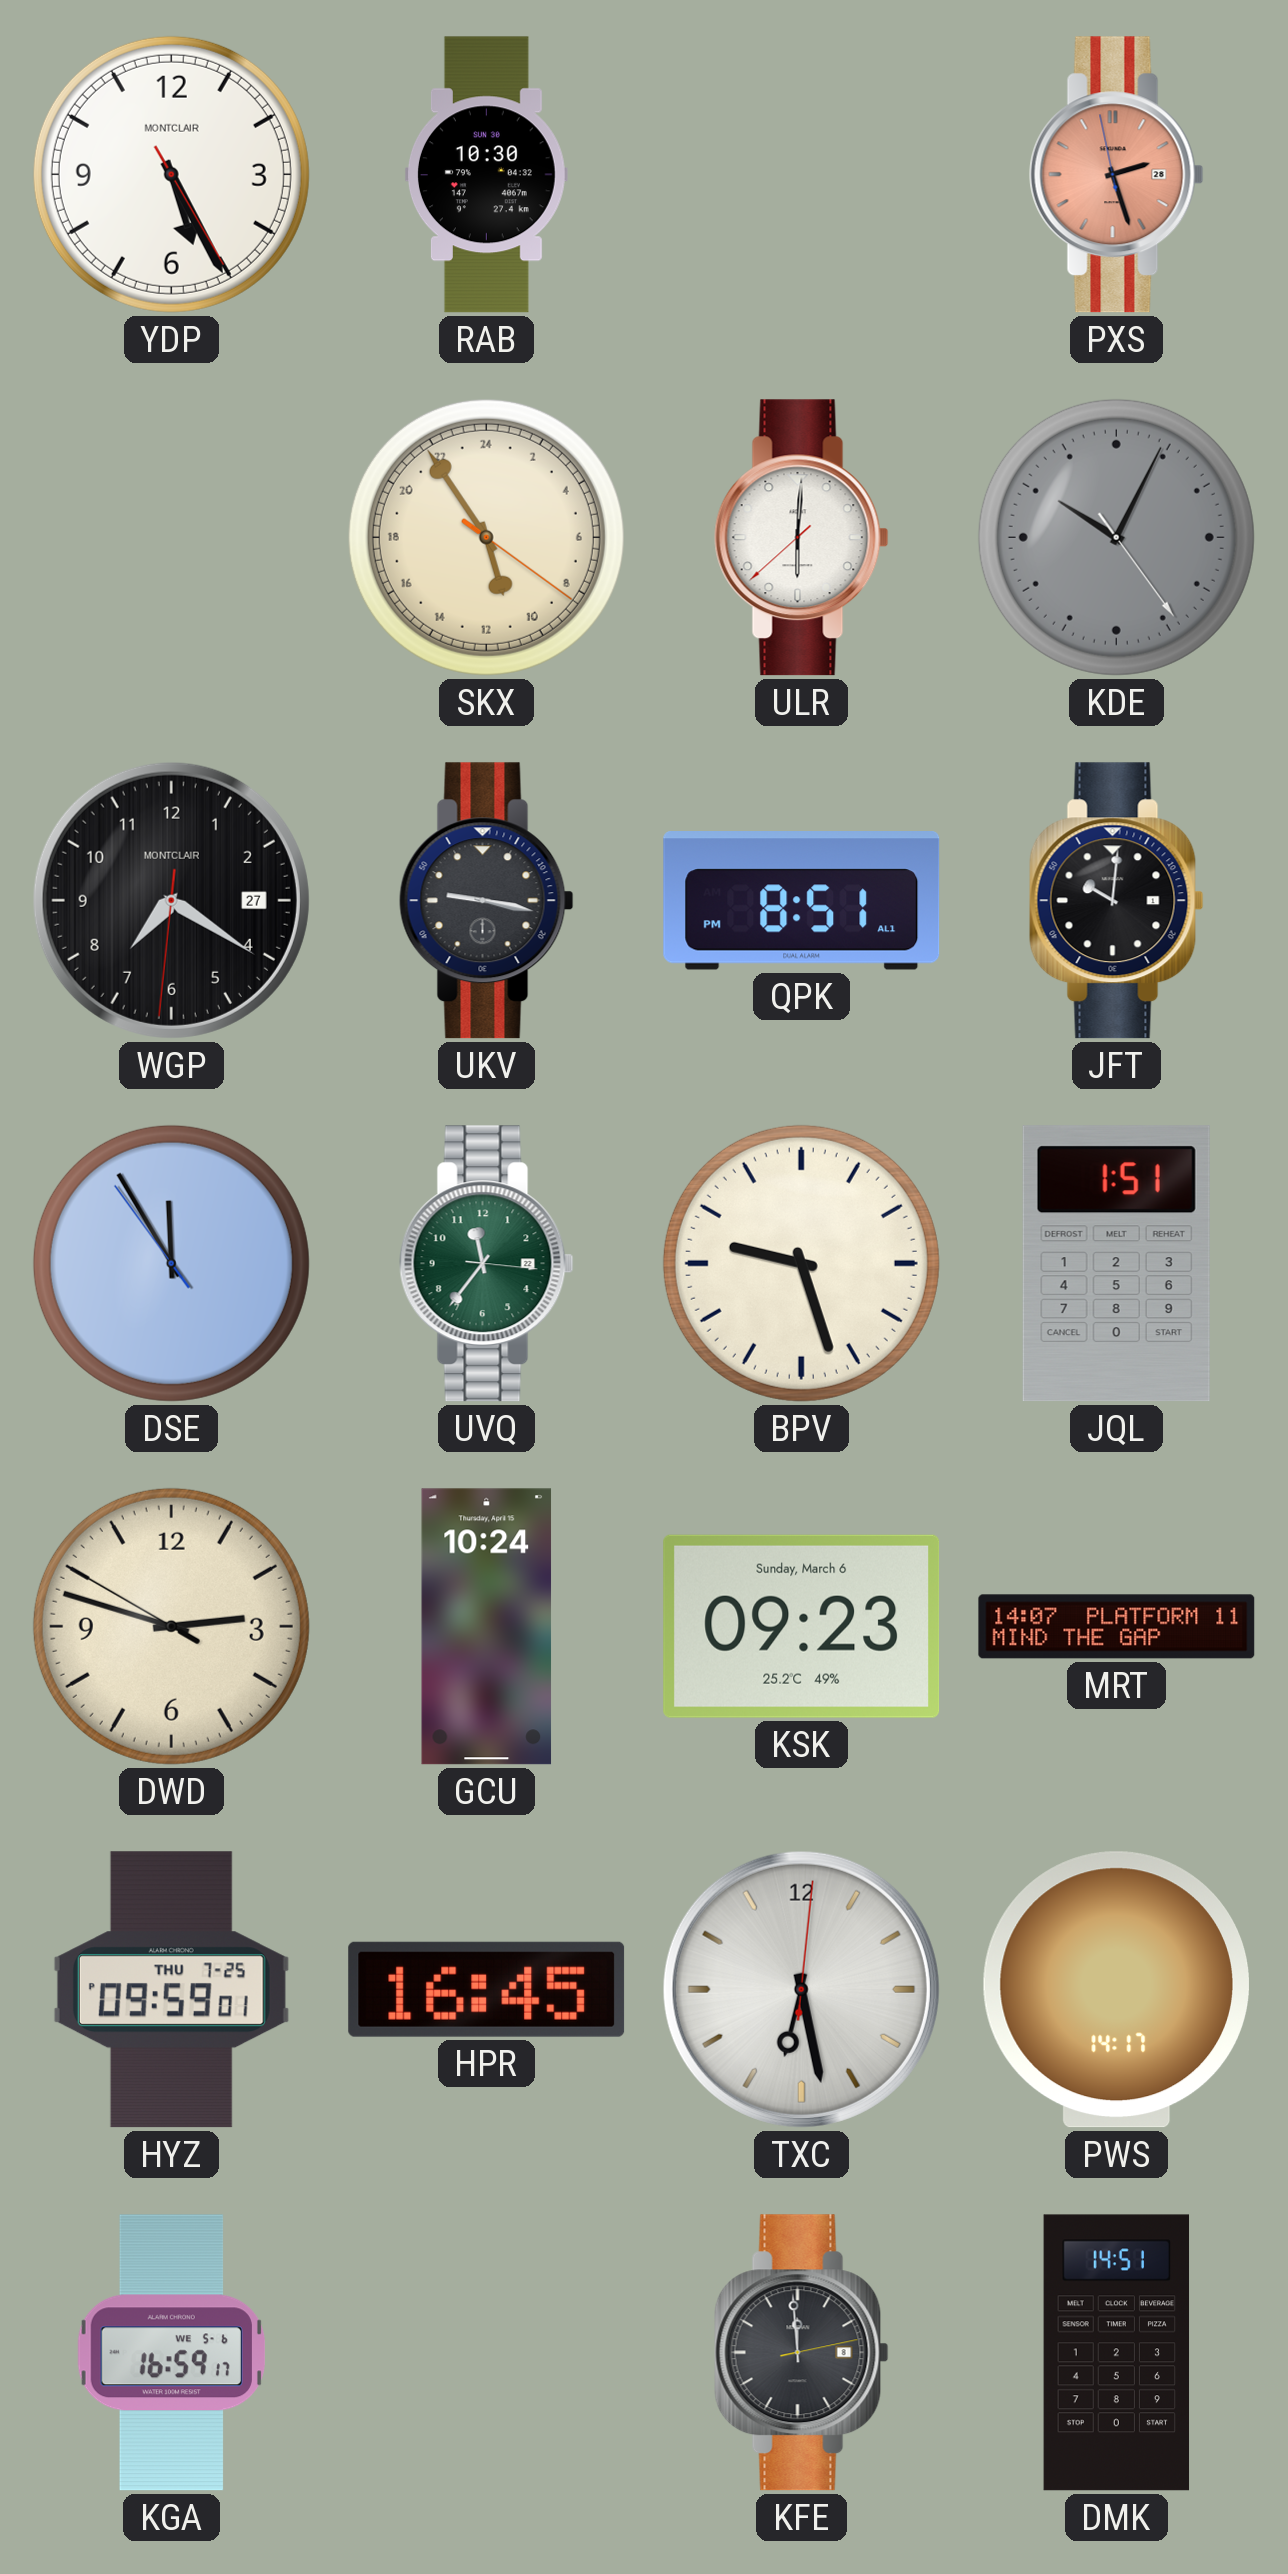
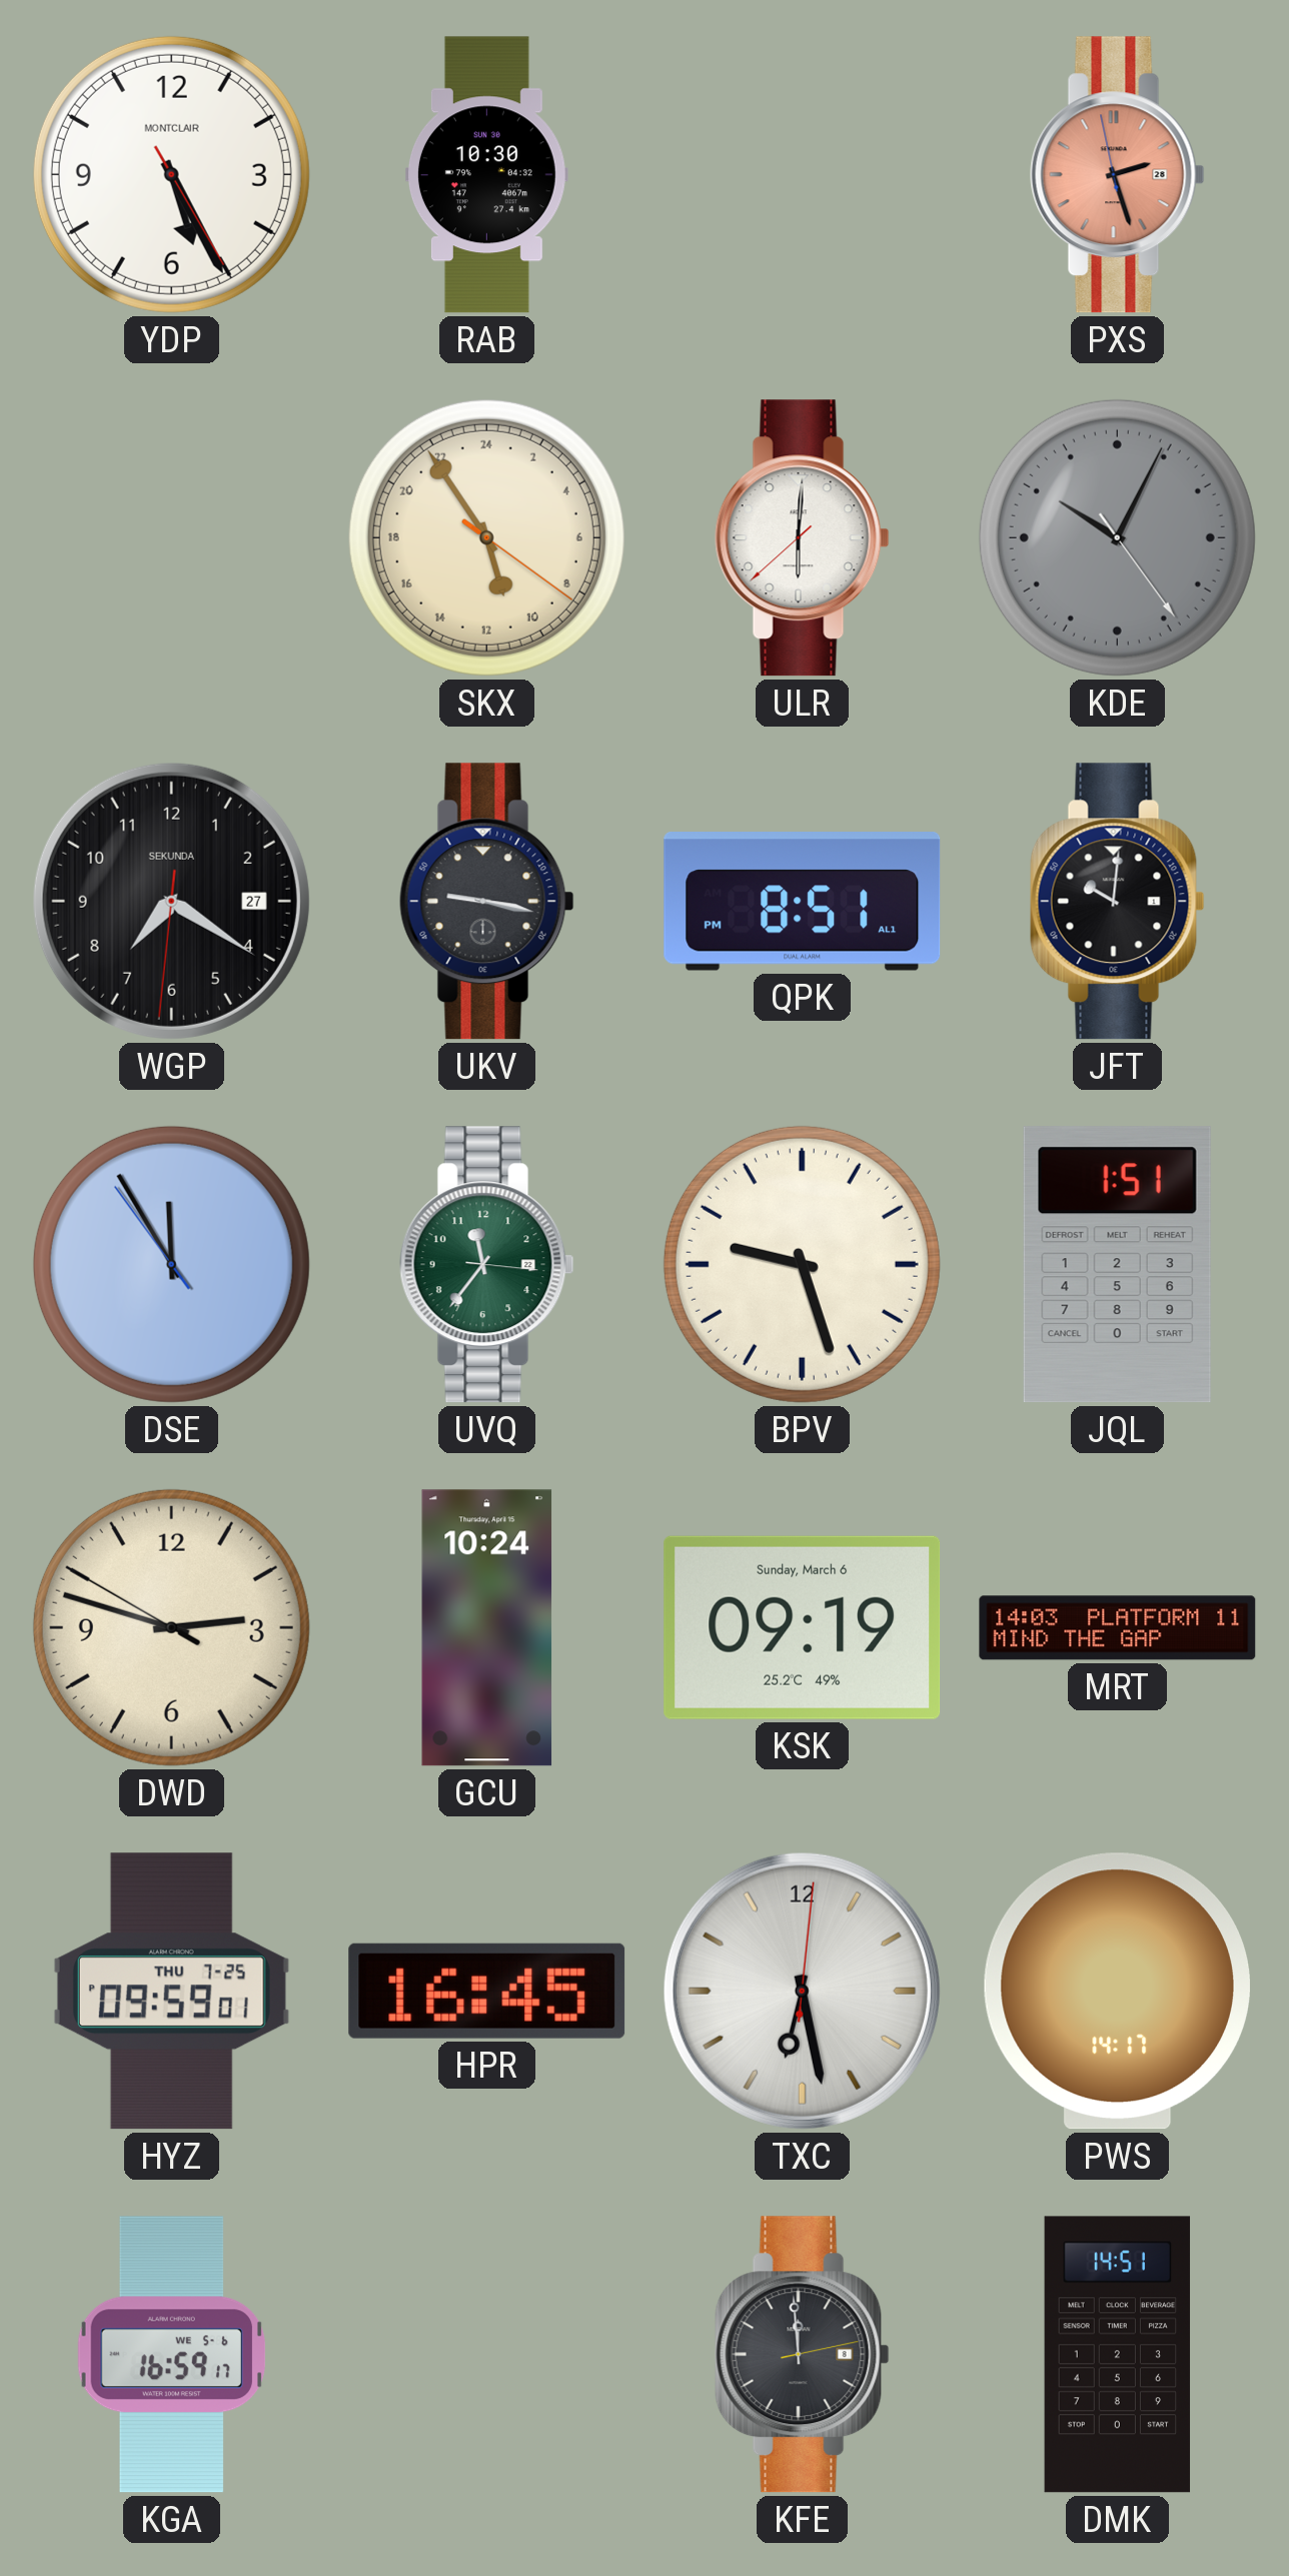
WGP brand: MONTCLAIR -> SEKUNDA
KSK: 09:23 -> 09:19
MRT: 14:07 -> 14:03
